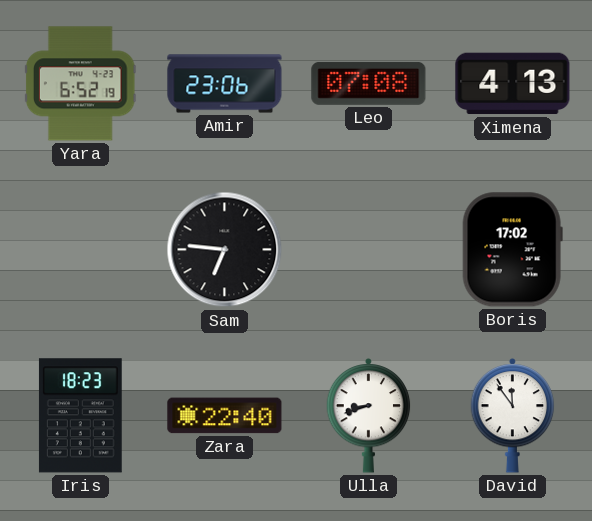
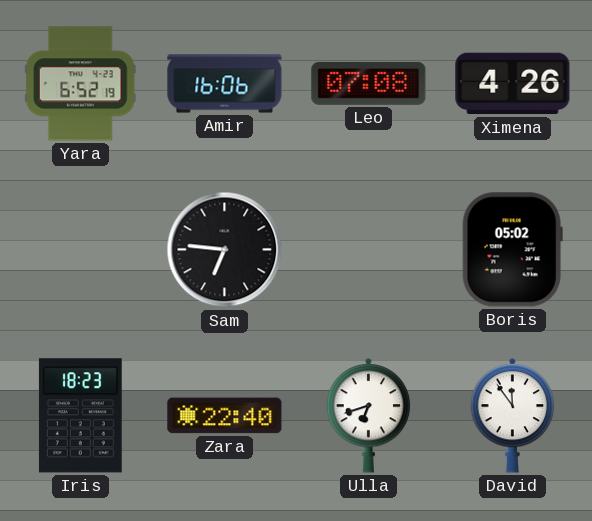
Amir: 23:06 -> 16:06
Ximena: 4:13 -> 4:26
Boris: 17:02 -> 05:02
Ulla: 8:42 -> 6:42
